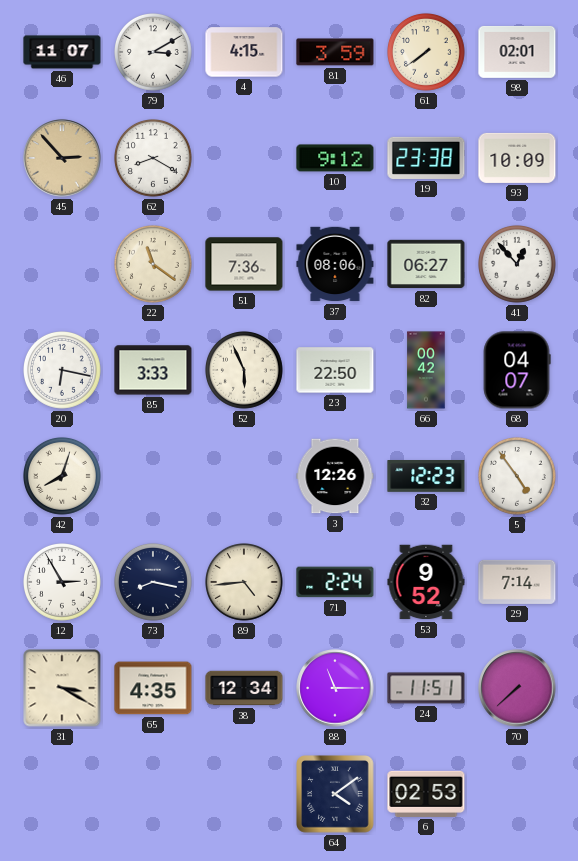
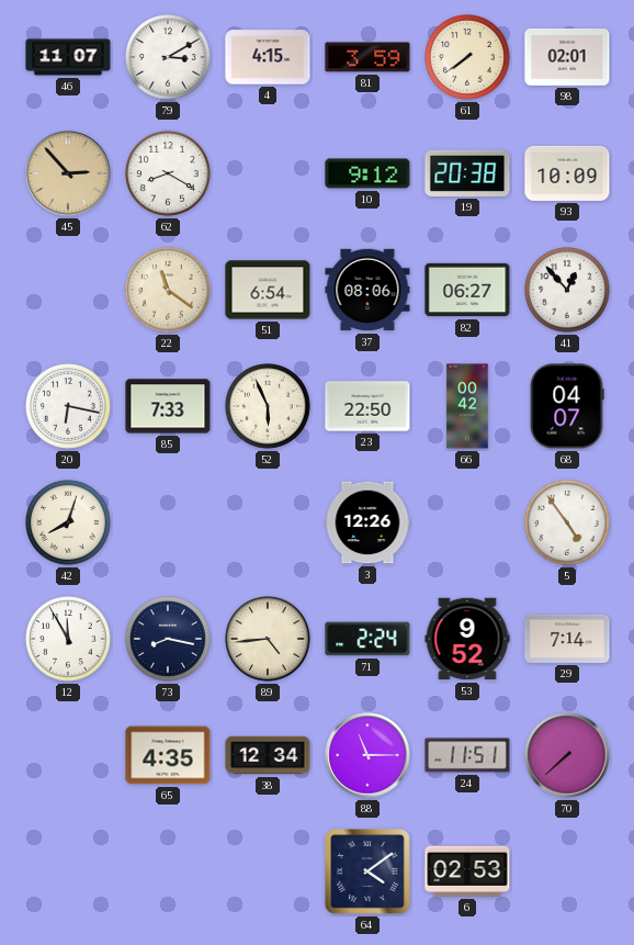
19: 23:38 -> 20:38
51: 7:36 -> 6:54
85: 3:33 -> 7:33
32: 12:23 -> none
12: 2:55 -> 11:55
31: 3:20 -> none
